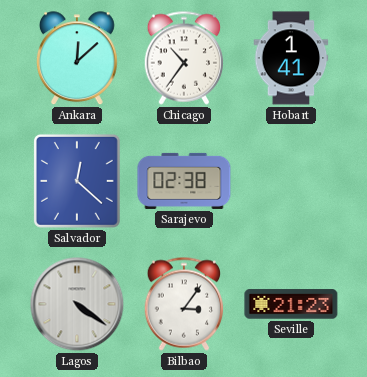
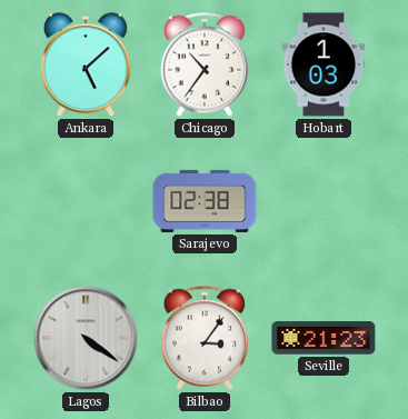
Ankara: 12:08 -> 5:08
Hobart: 1:41 -> 1:03
Salvador: 12:22 -> none
